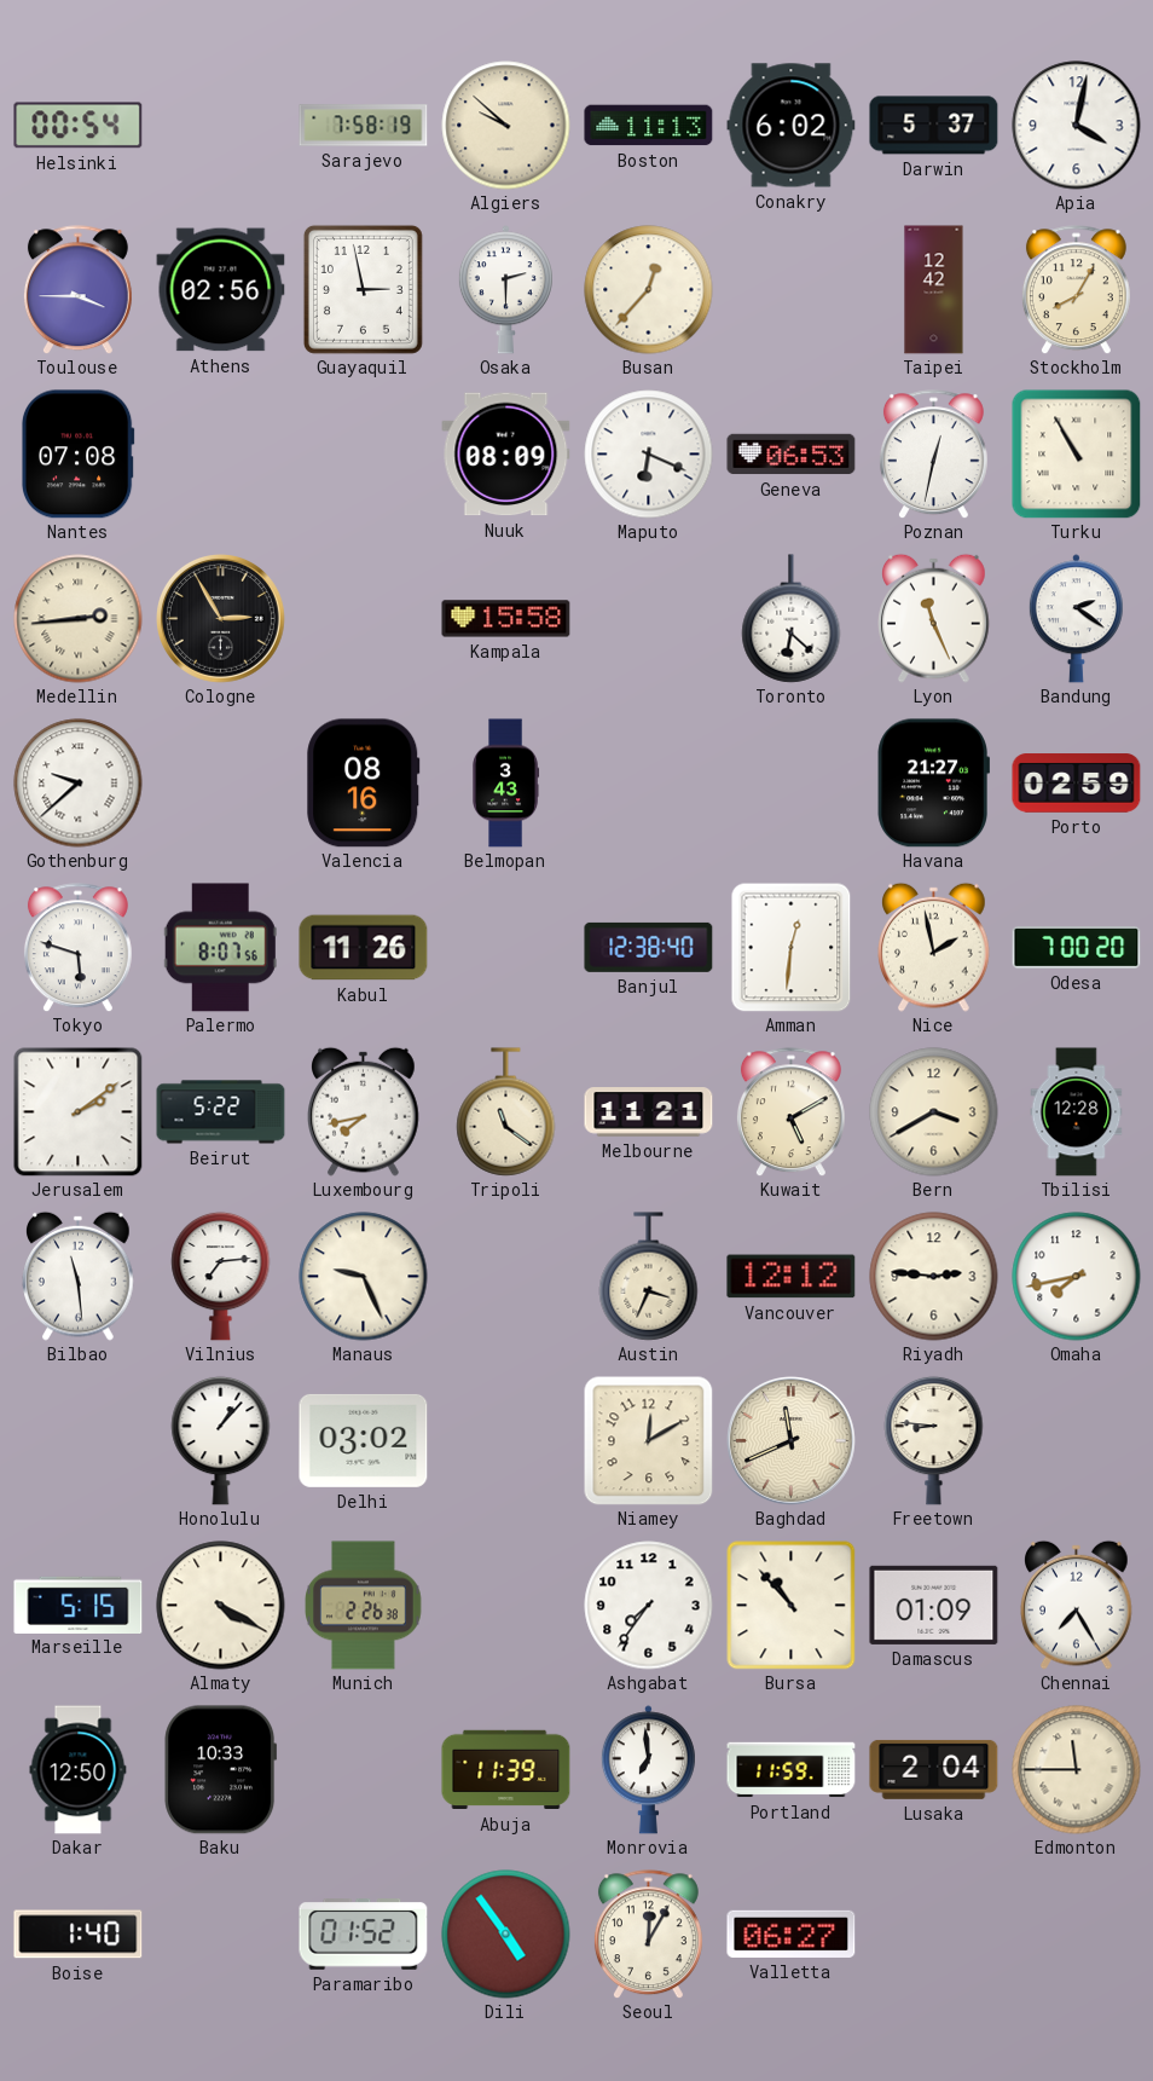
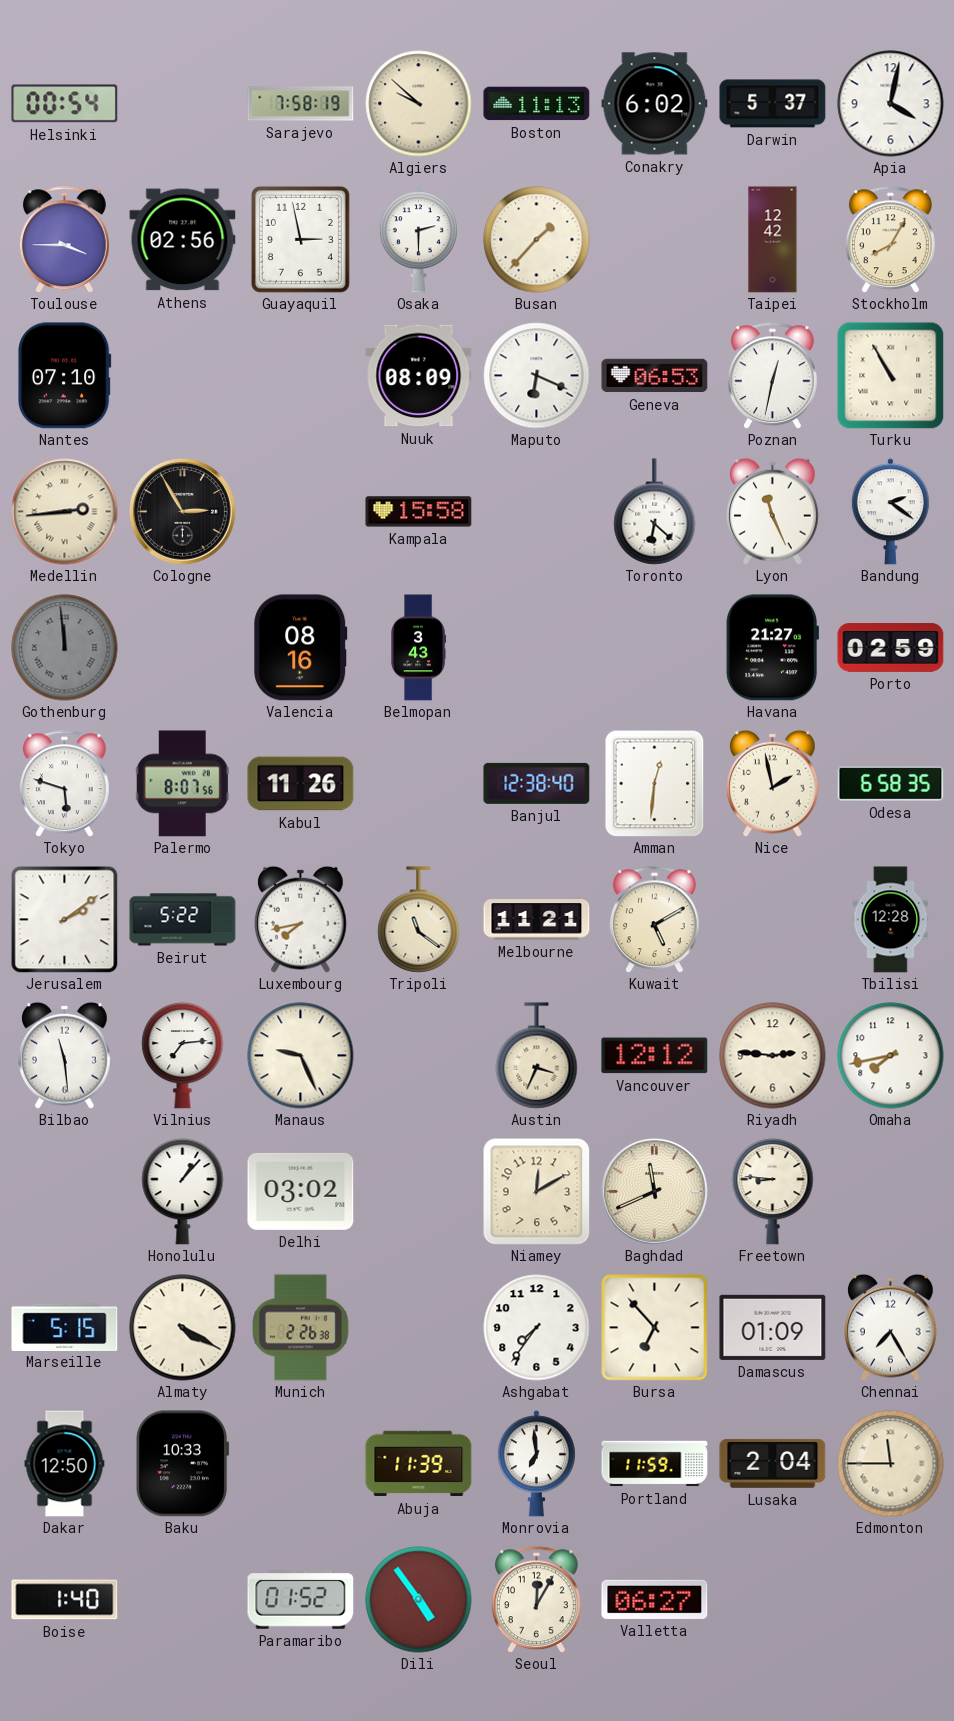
Busan: 12:37 -> 1:37
Nantes: 07:08 -> 07:10
Gothenburg: 9:38 -> 11:59
Gothenburg dial: white -> grey
Odesa: 7:00 -> 6:58
Bern: 3:40 -> none
Bursa: 10:53 -> 6:53
